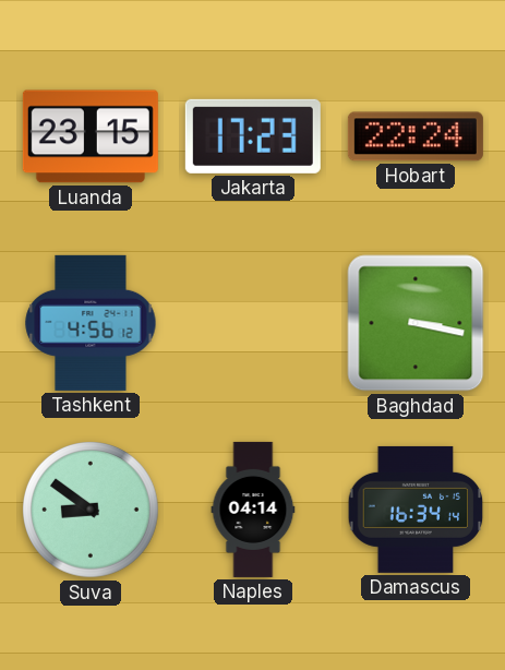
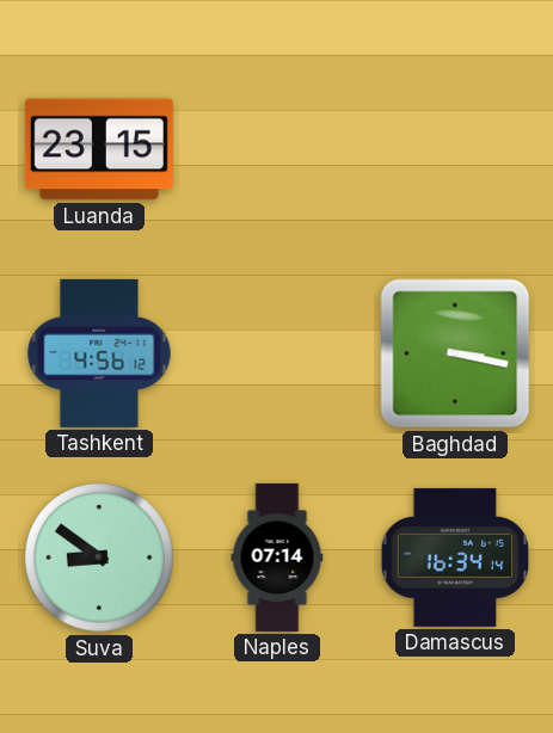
Jakarta: 17:23 -> none
Hobart: 22:24 -> none
Naples: 04:14 -> 07:14
